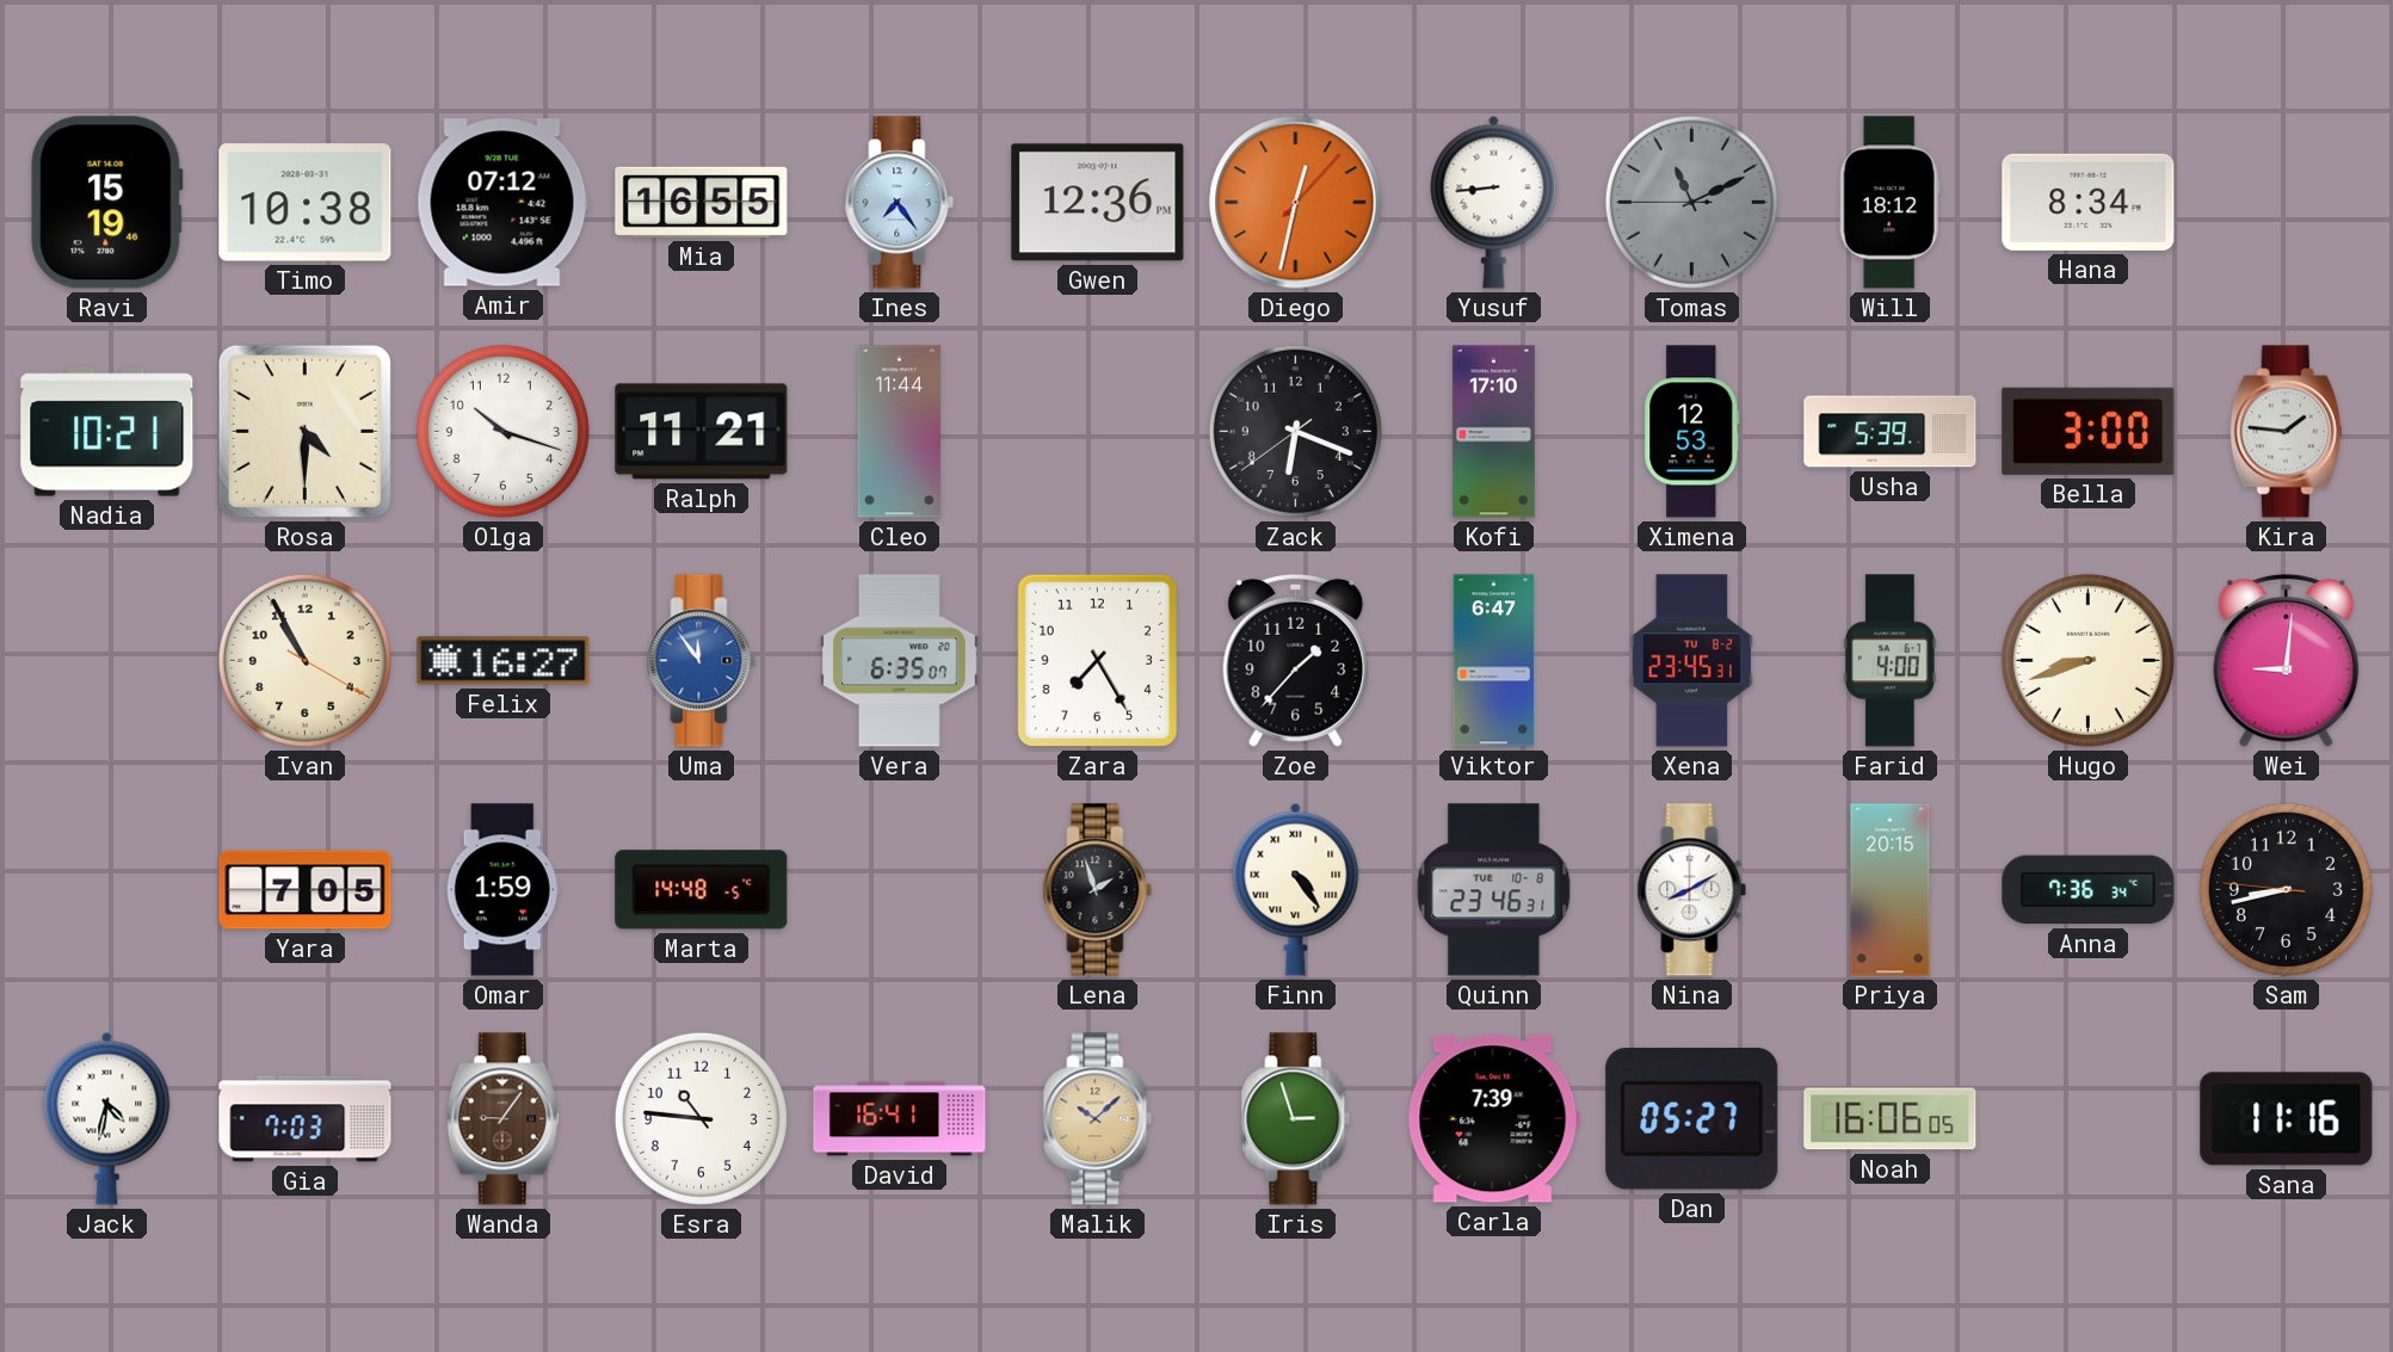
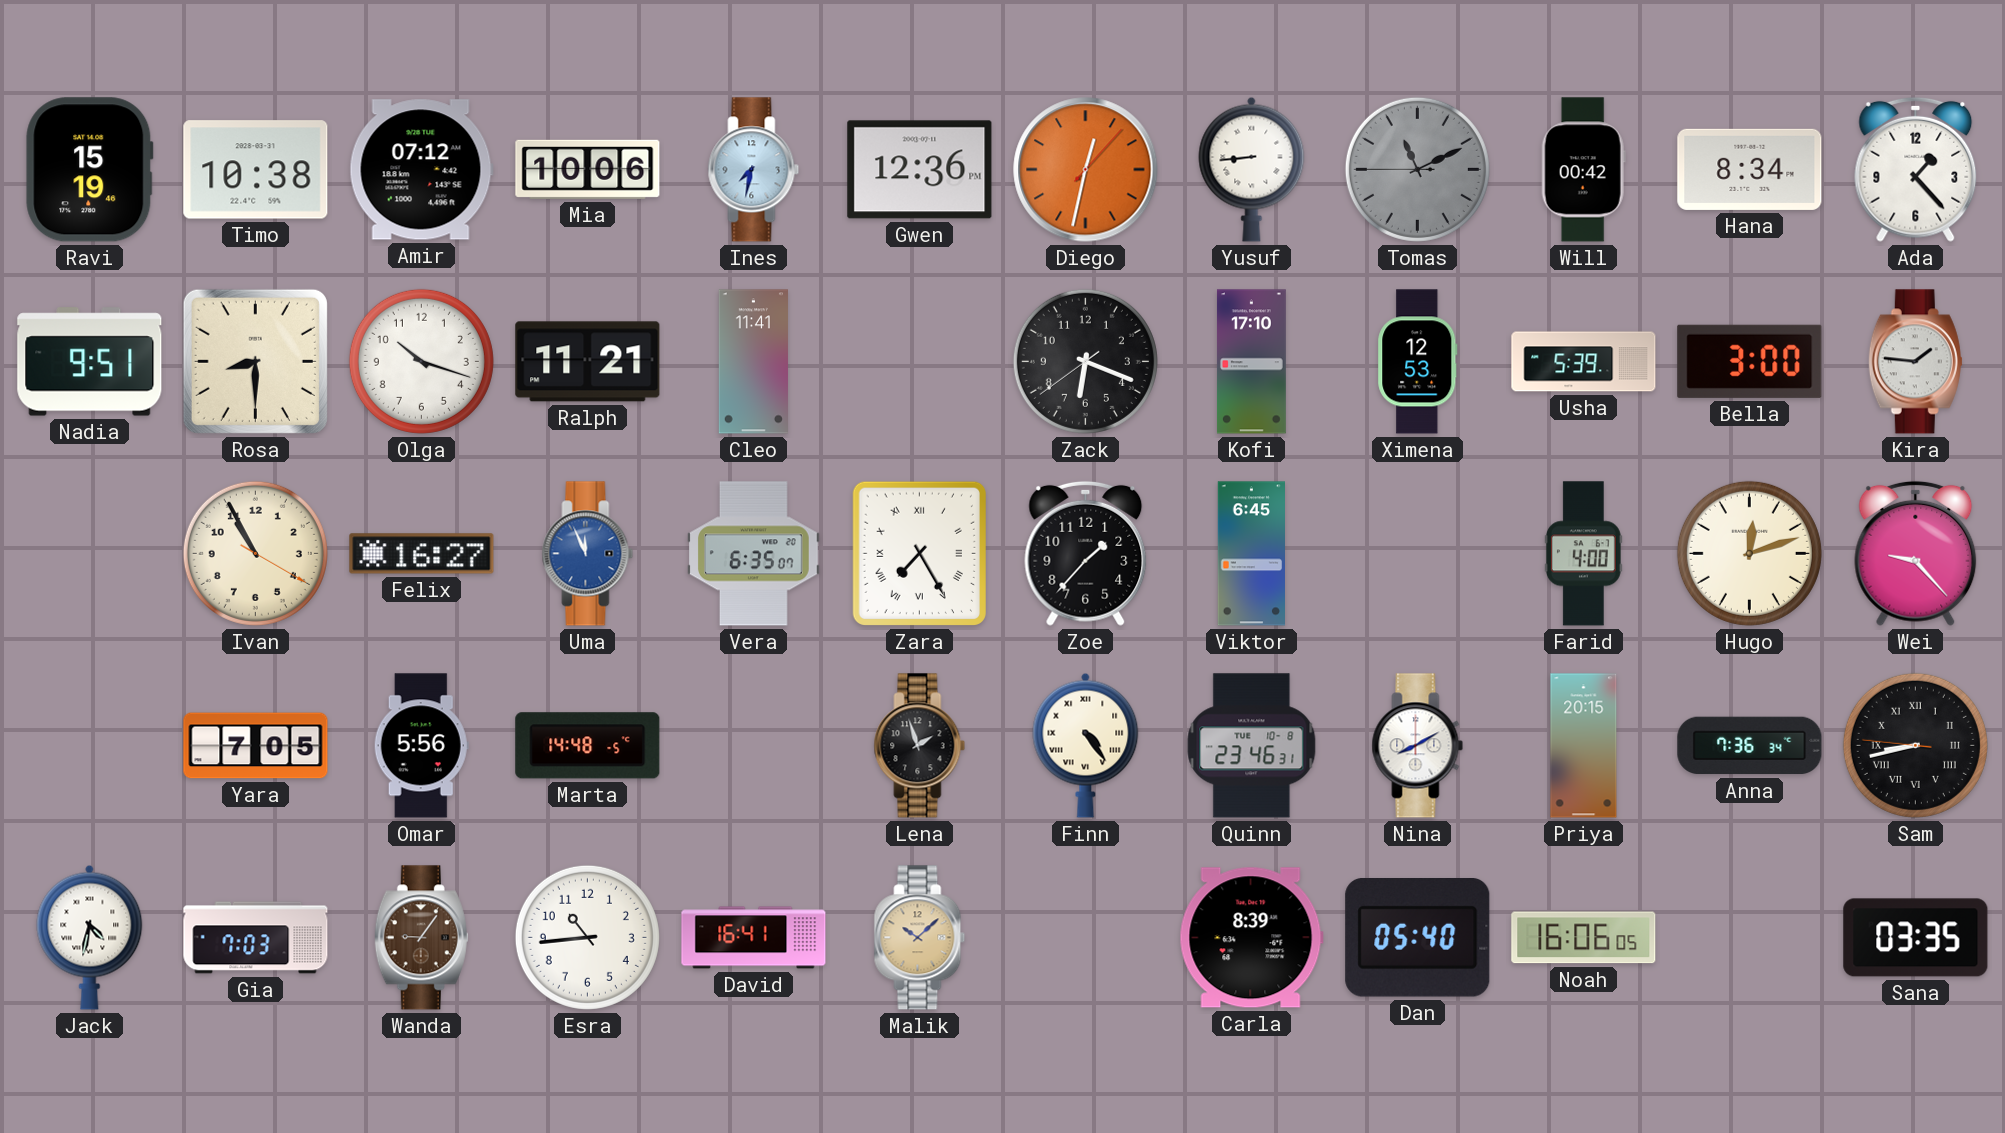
Mia: 16:55 -> 10:06
Ines: 7:24 -> 7:32
Will: 18:12 -> 00:42
Ada: none -> 1:23
Nadia: 10:21 -> 9:51
Rosa: 4:30 -> 8:30
Cleo: 11:44 -> 11:41
Uma: 11:54 -> 11:56
Zara numerals: Arabic -> Roman
Viktor: 6:47 -> 6:45
Xena: 23:45 -> none
Hugo: 8:42 -> 12:12
Wei: 9:01 -> 9:23
Omar: 1:59 -> 5:56
Sam numerals: Arabic -> Roman
Esra: 10:46 -> 10:44
Iris: 2:57 -> none
Carla: 7:39 -> 8:39
Dan: 05:27 -> 05:40
Sana: 11:16 -> 03:35
